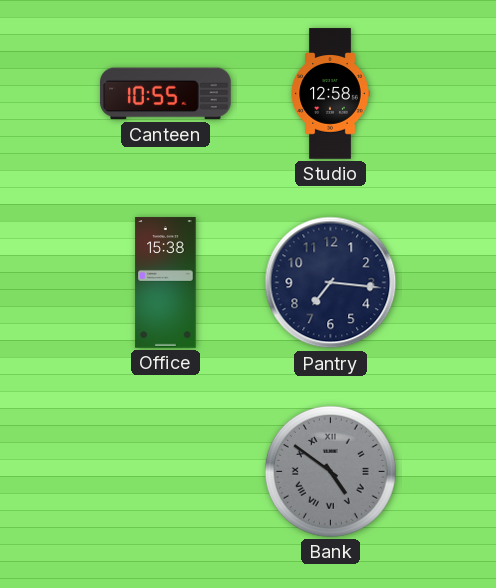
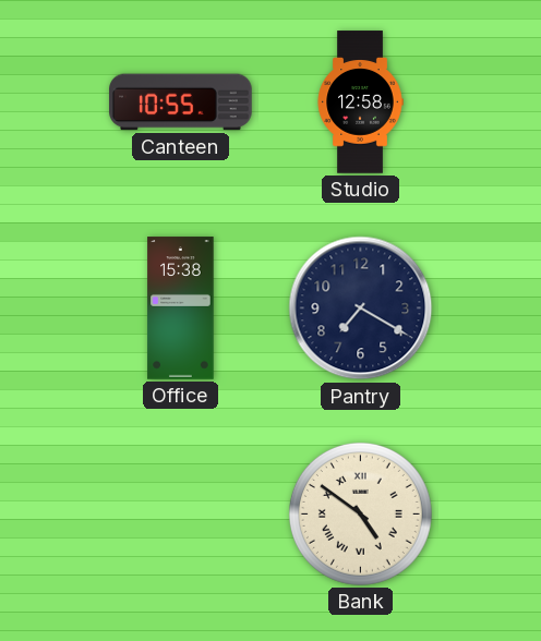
Pantry: 7:16 -> 7:20
Bank dial: grey -> cream
